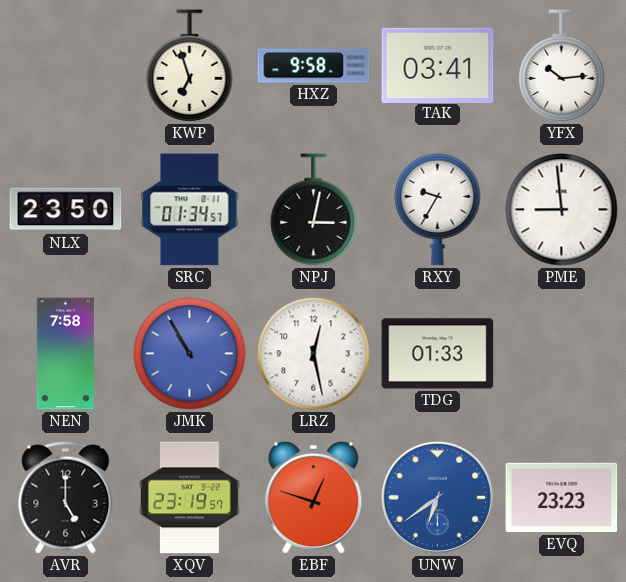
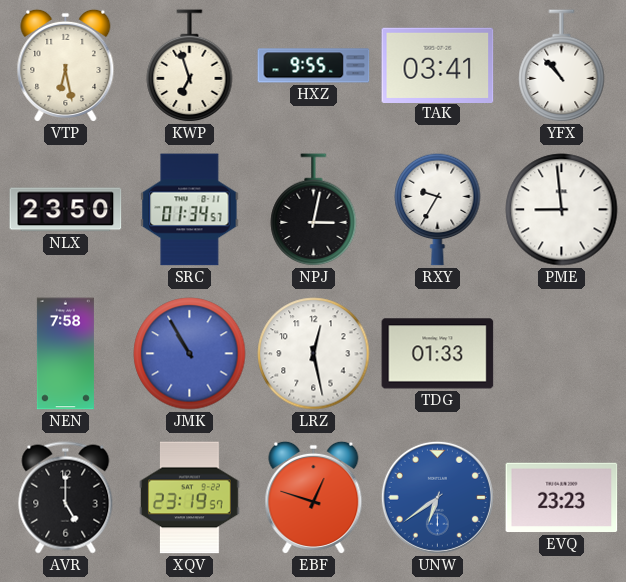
VTP: none -> 6:28
HXZ: 9:58 -> 9:55
YFX: 10:14 -> 10:53
